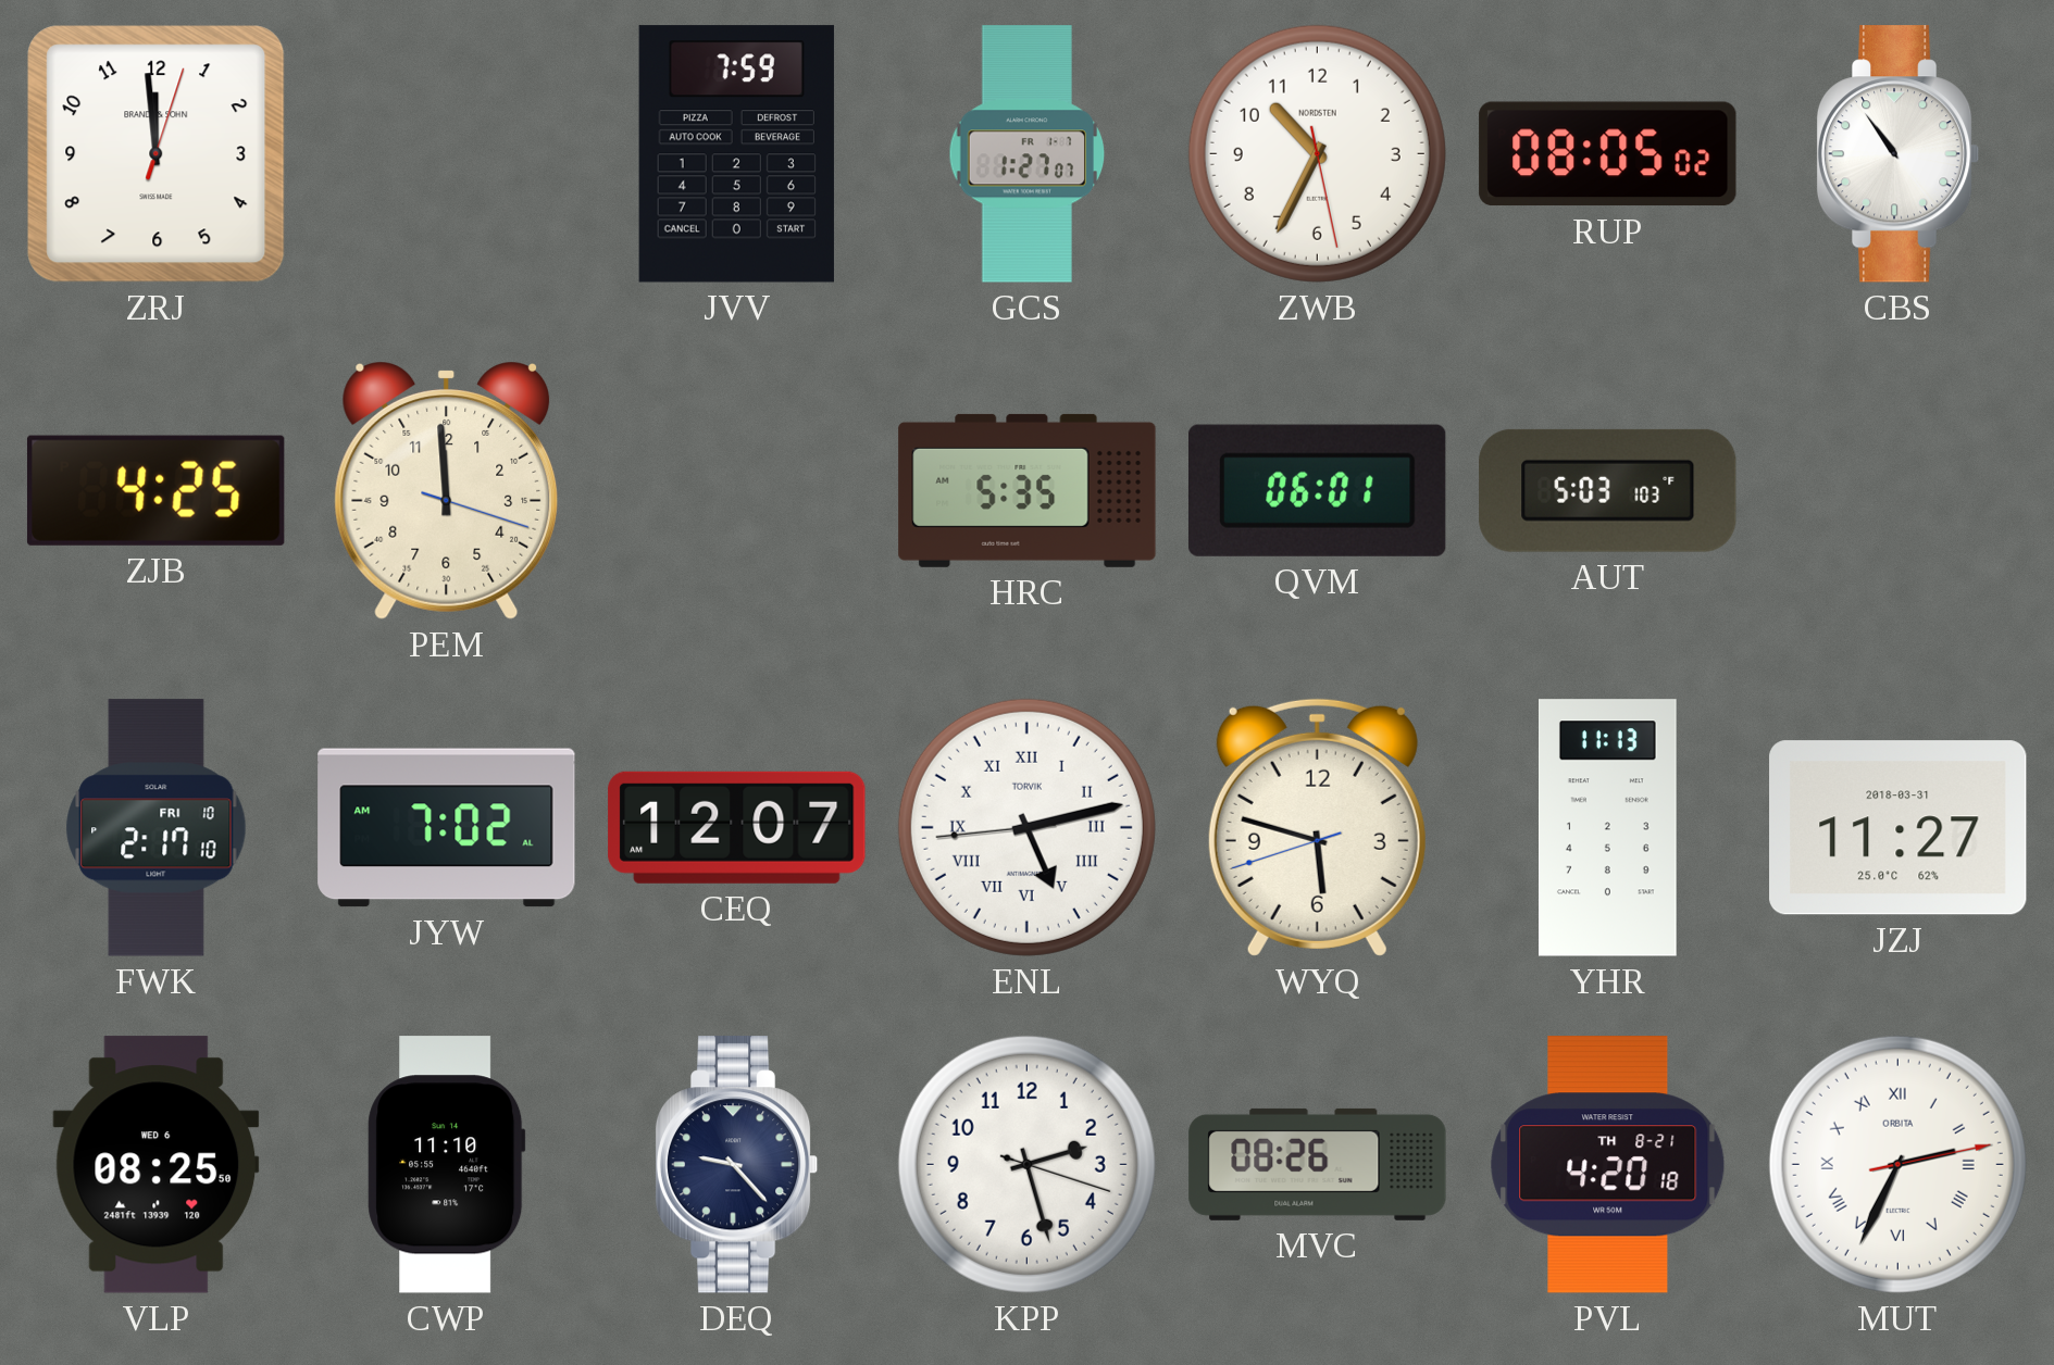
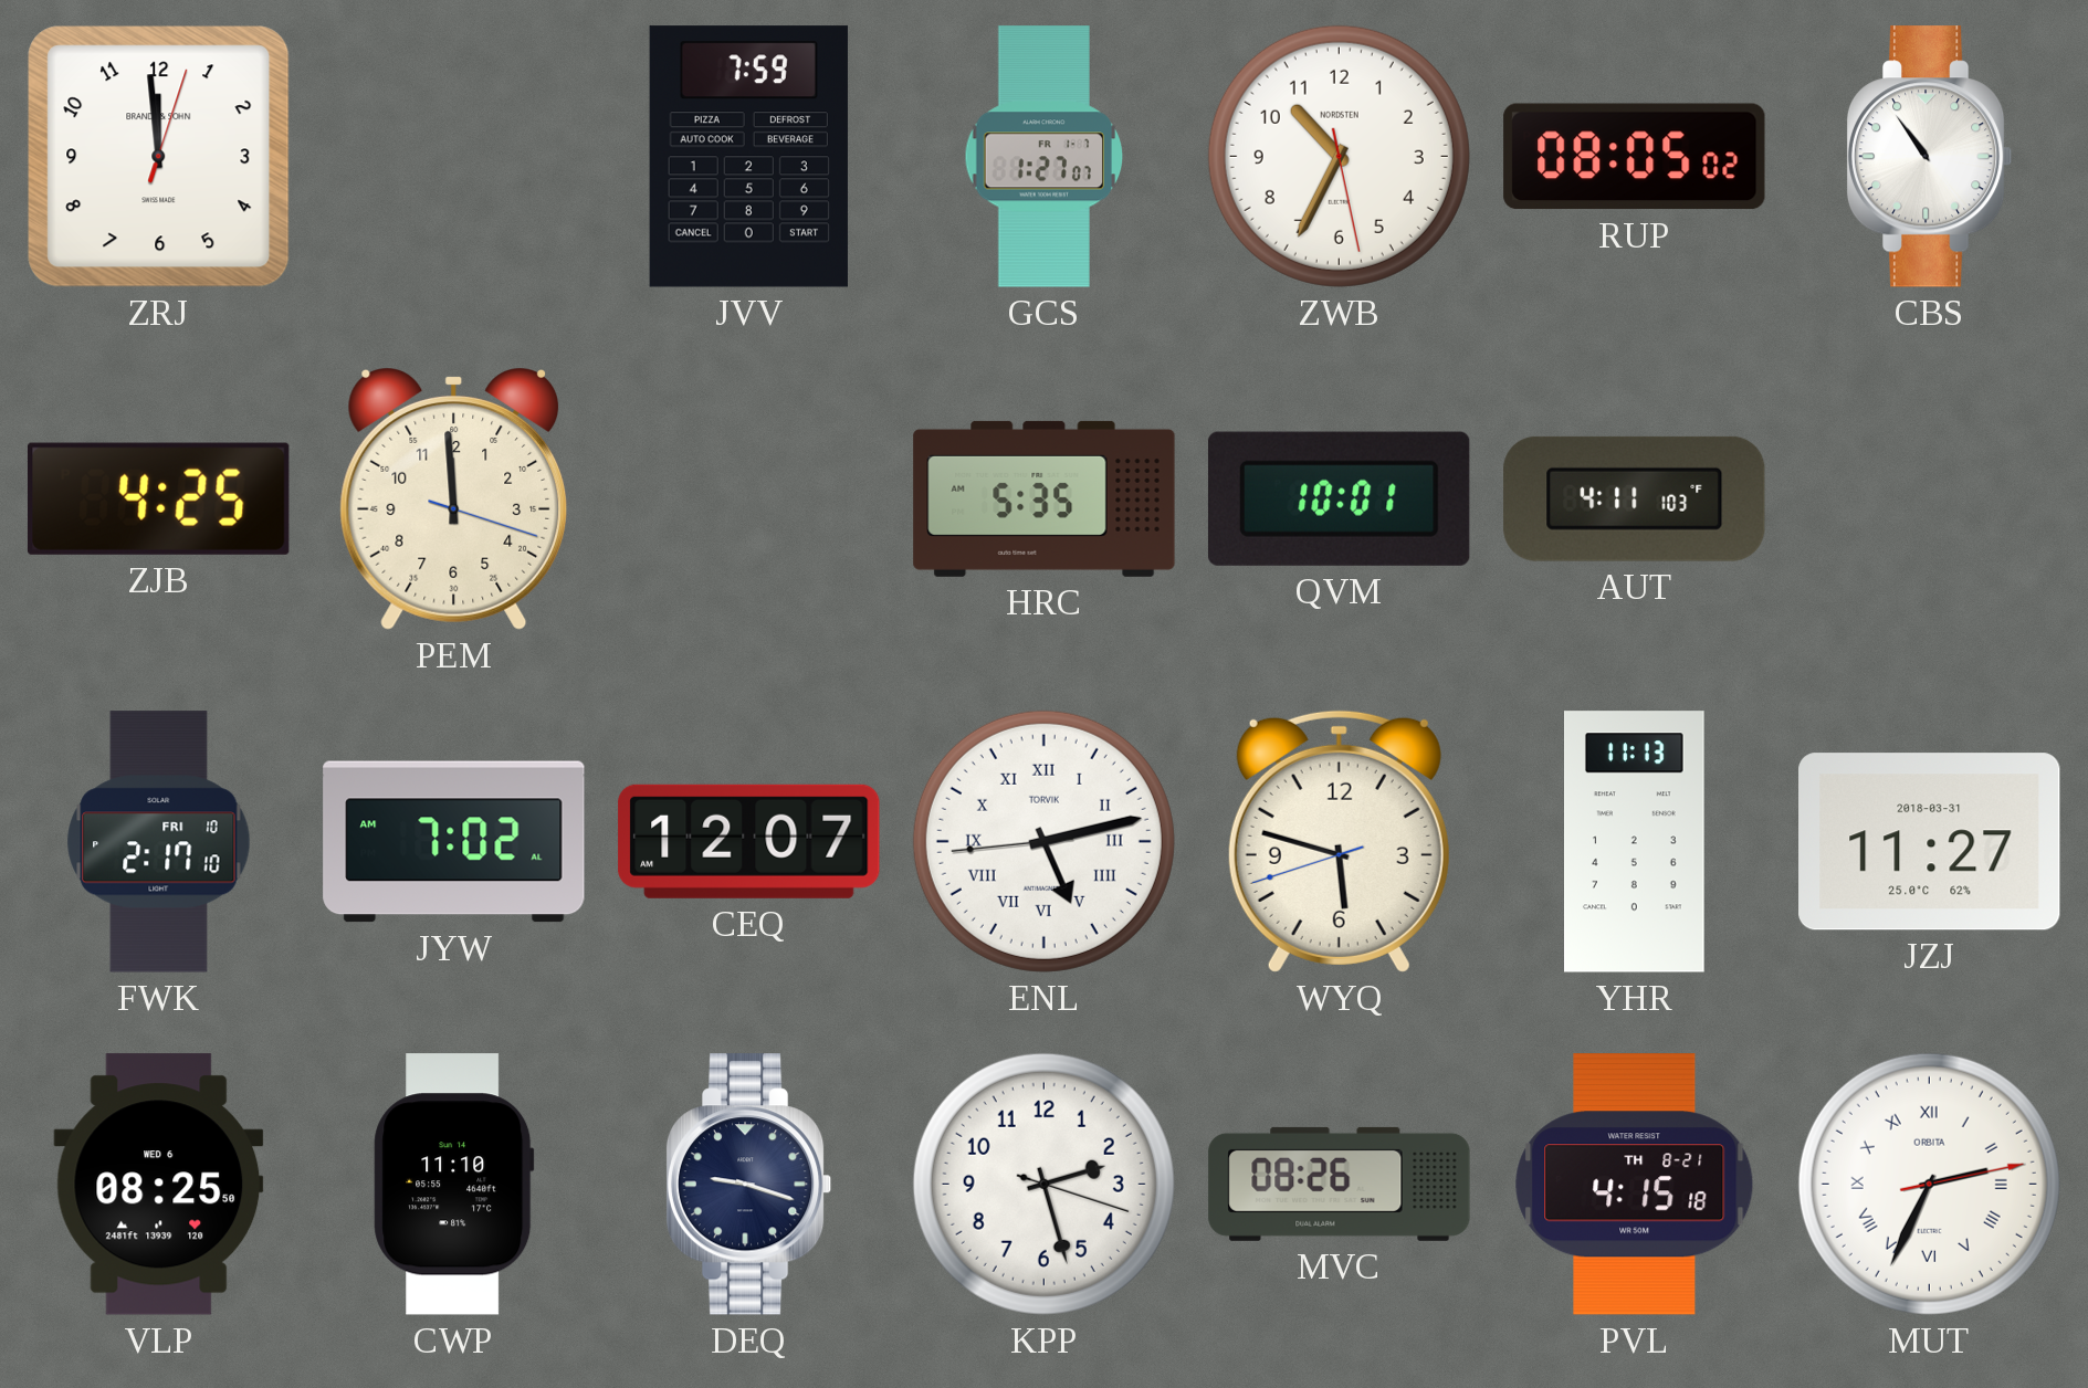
QVM: 06:01 -> 10:01
AUT: 5:03 -> 4:11
DEQ: 9:23 -> 9:18
PVL: 4:20 -> 4:15
